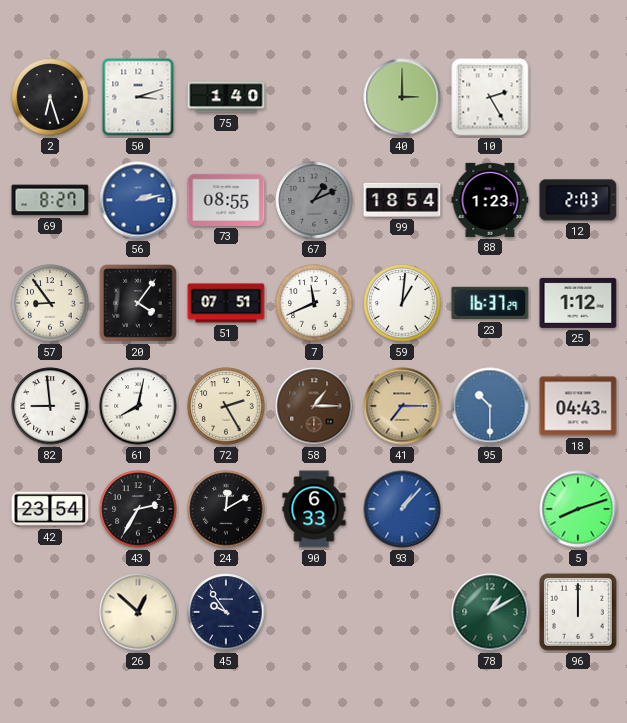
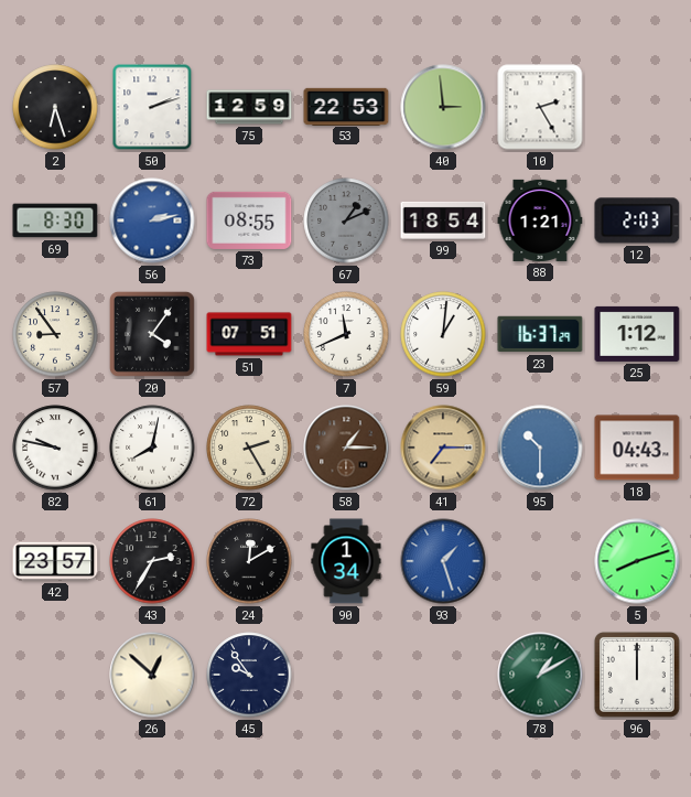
50: 3:12 -> 2:12
75: 1:40 -> 12:59
53: none -> 22:53
40: 3:00 -> 2:59
69: 8:27 -> 8:30
88: 1:23 -> 1:21
82: 8:59 -> 9:47
42: 23:54 -> 23:57
90: 6:33 -> 1:34
93: 1:07 -> 1:27
